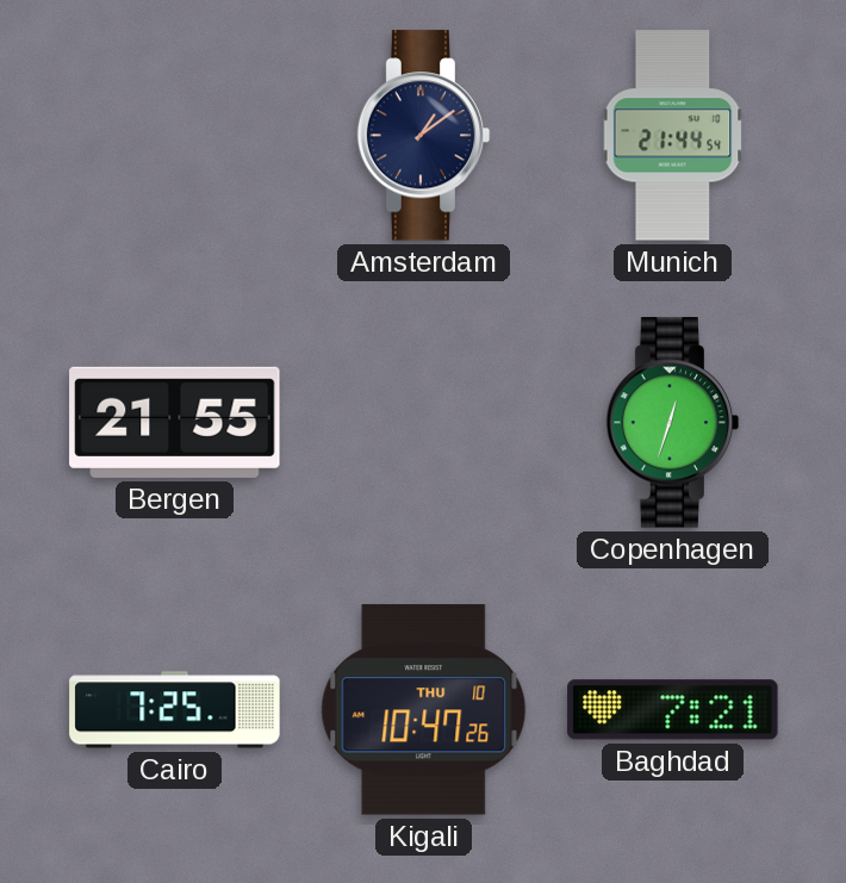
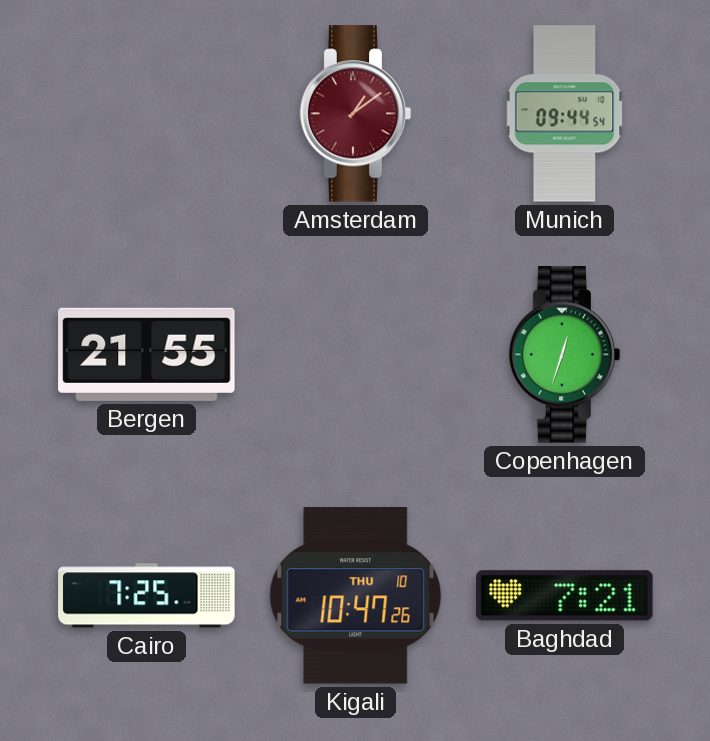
Amsterdam dial: navy -> burgundy
Munich: 21:44 -> 09:44
